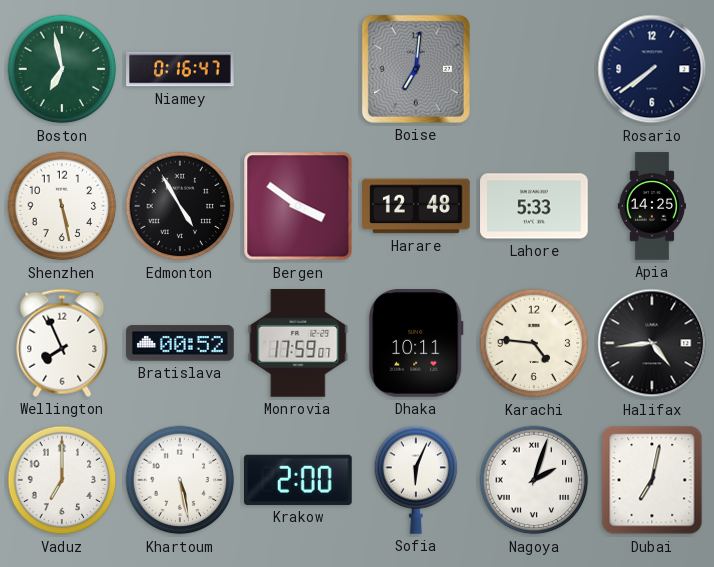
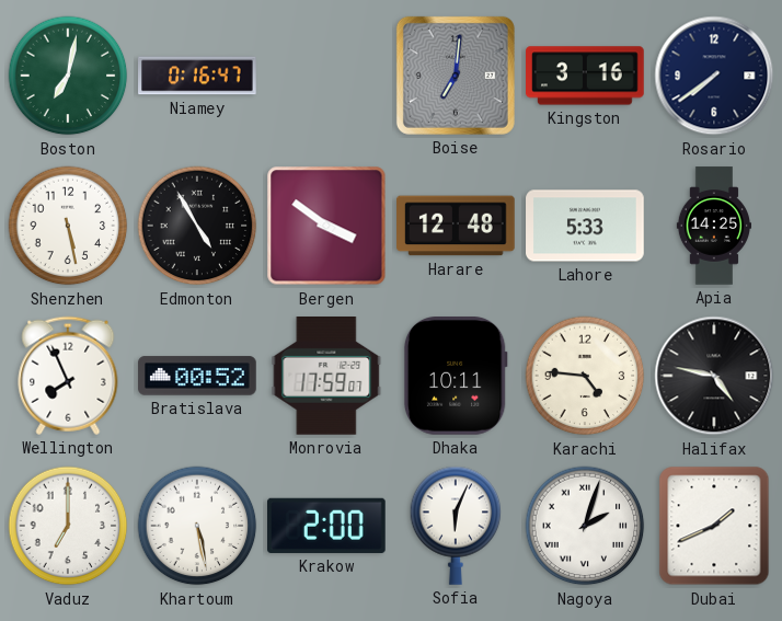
Boston: 6:58 -> 7:02
Kingston: none -> 3:16
Halifax: 4:44 -> 4:47
Dubai: 7:02 -> 1:41
